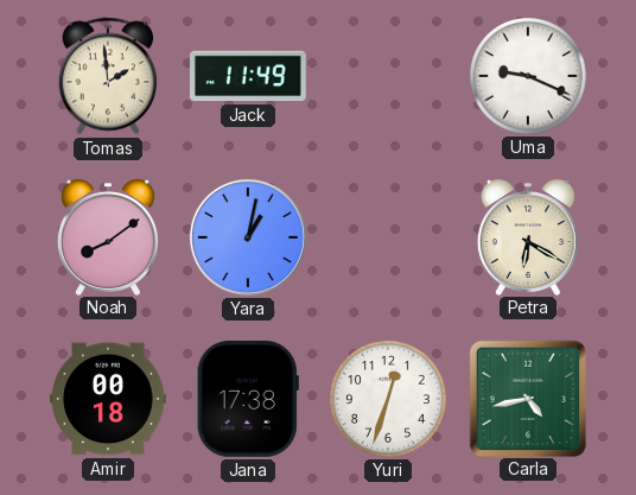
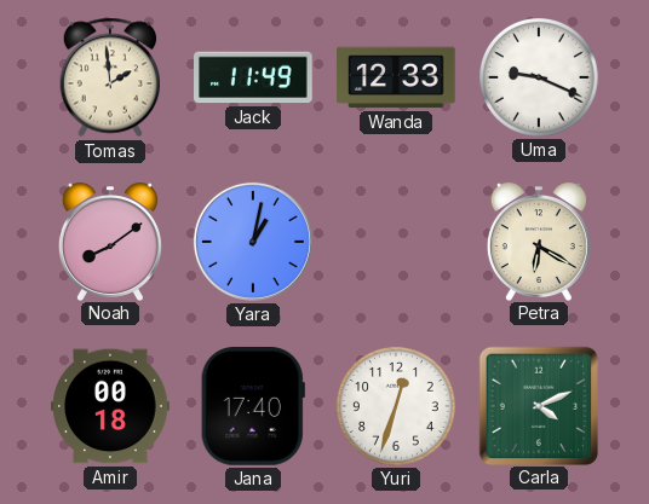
Wanda: none -> 12:33
Jana: 17:38 -> 17:40
Carla: 4:43 -> 4:11
